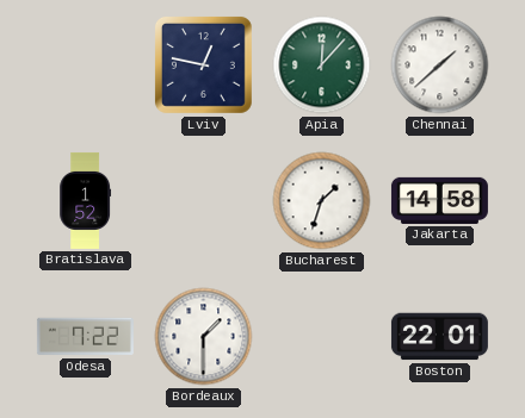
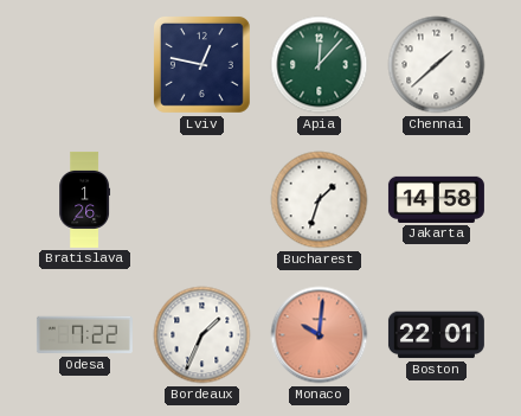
Bratislava: 1:52 -> 1:26
Bordeaux: 1:30 -> 1:34
Monaco: none -> 10:01
